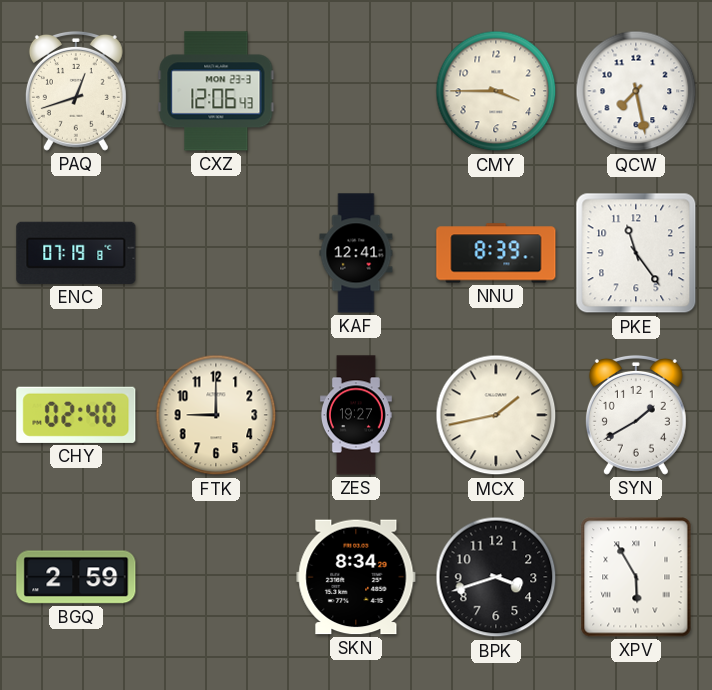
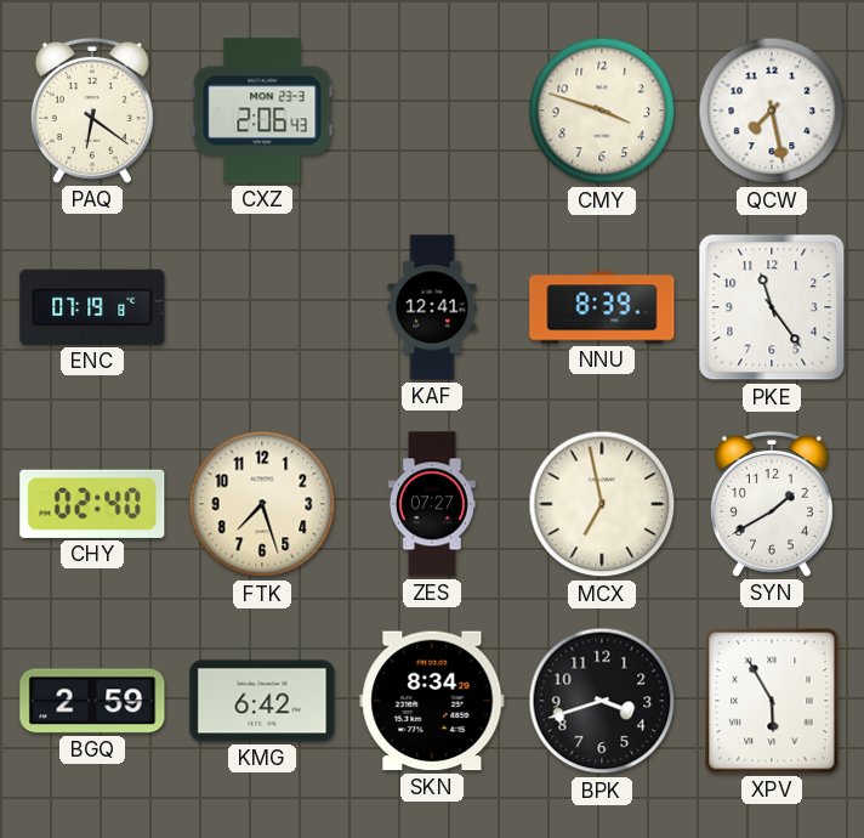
PAQ: 12:42 -> 6:21
CXZ: 12:06 -> 2:06
CMY: 3:45 -> 3:48
FTK: 9:00 -> 7:27
ZES: 19:27 -> 07:27
MCX: 1:43 -> 6:58
KMG: none -> 6:42
